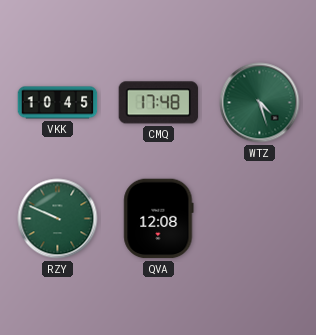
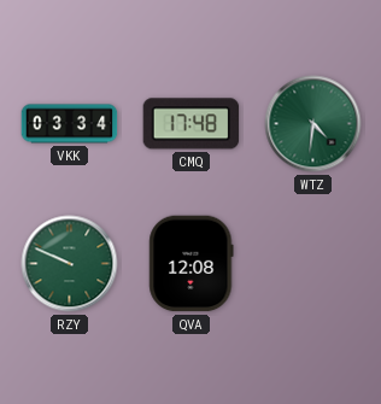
VKK: 10:45 -> 03:34
WTZ: 4:27 -> 4:31
